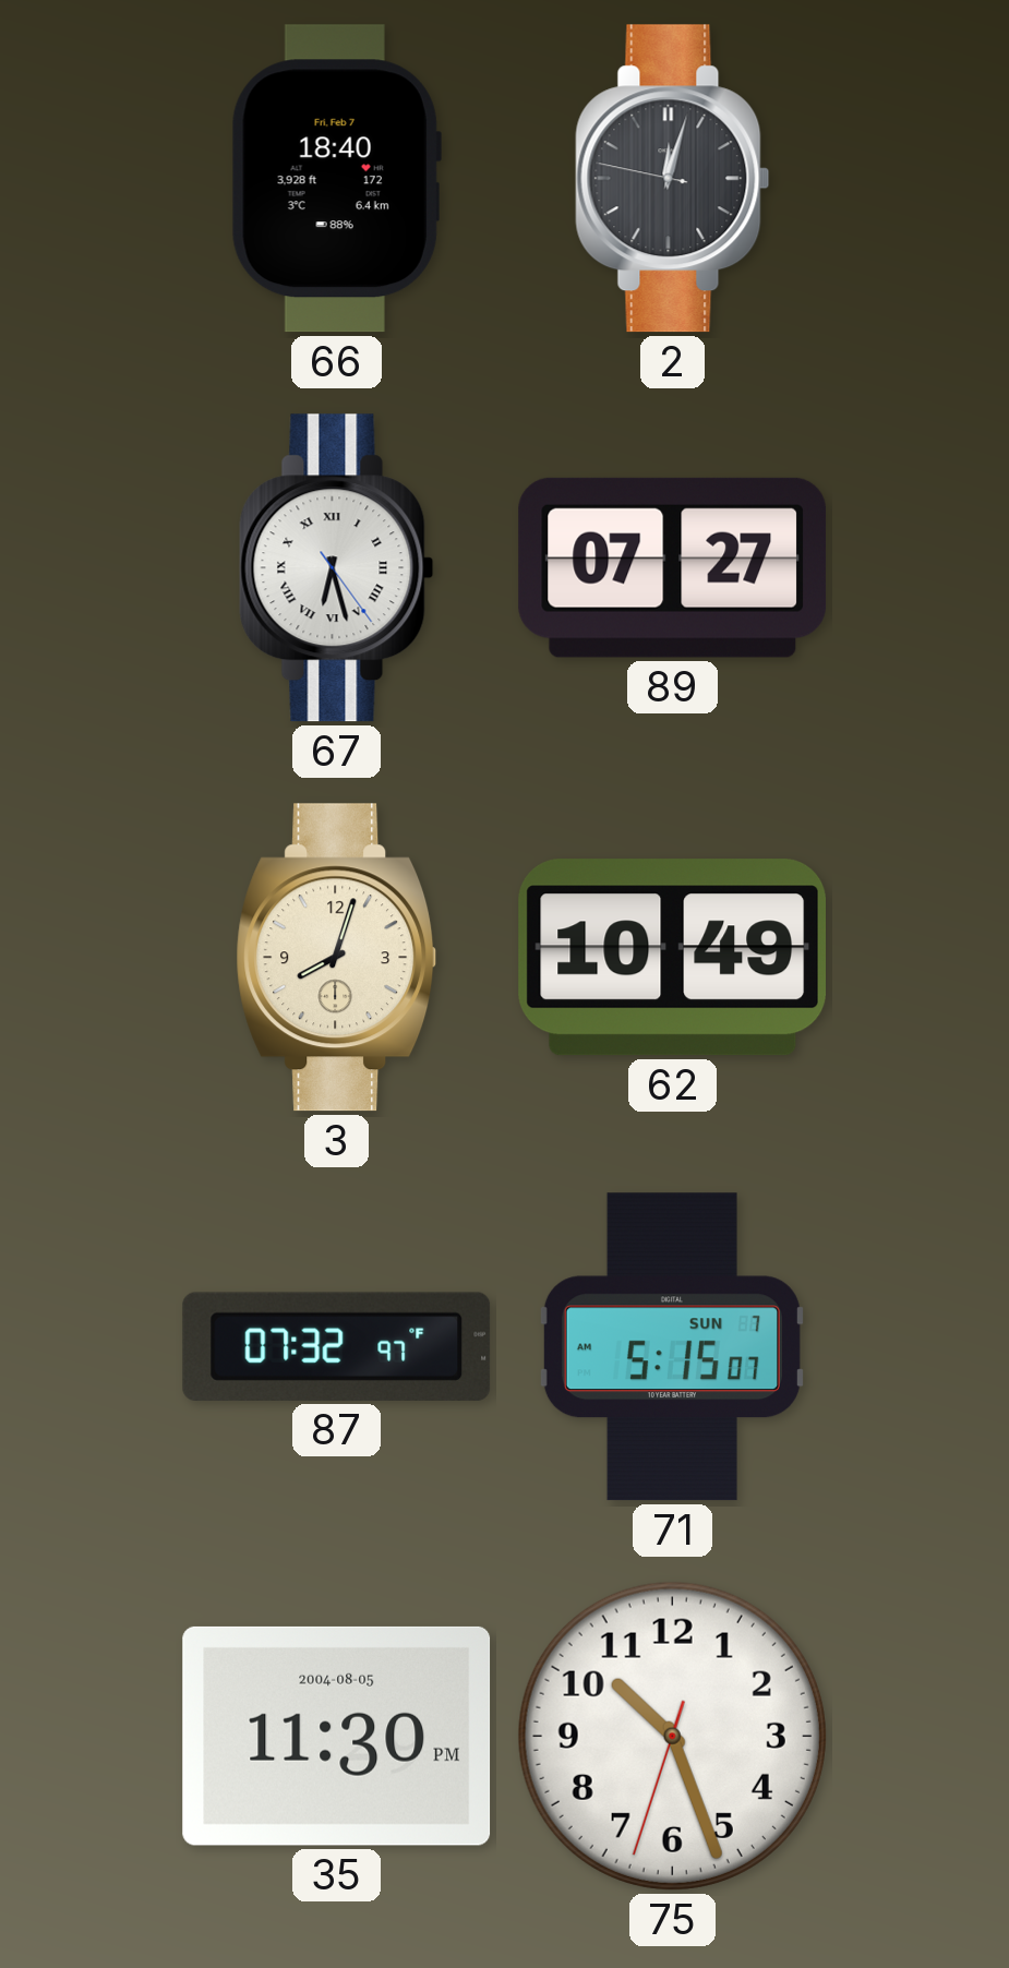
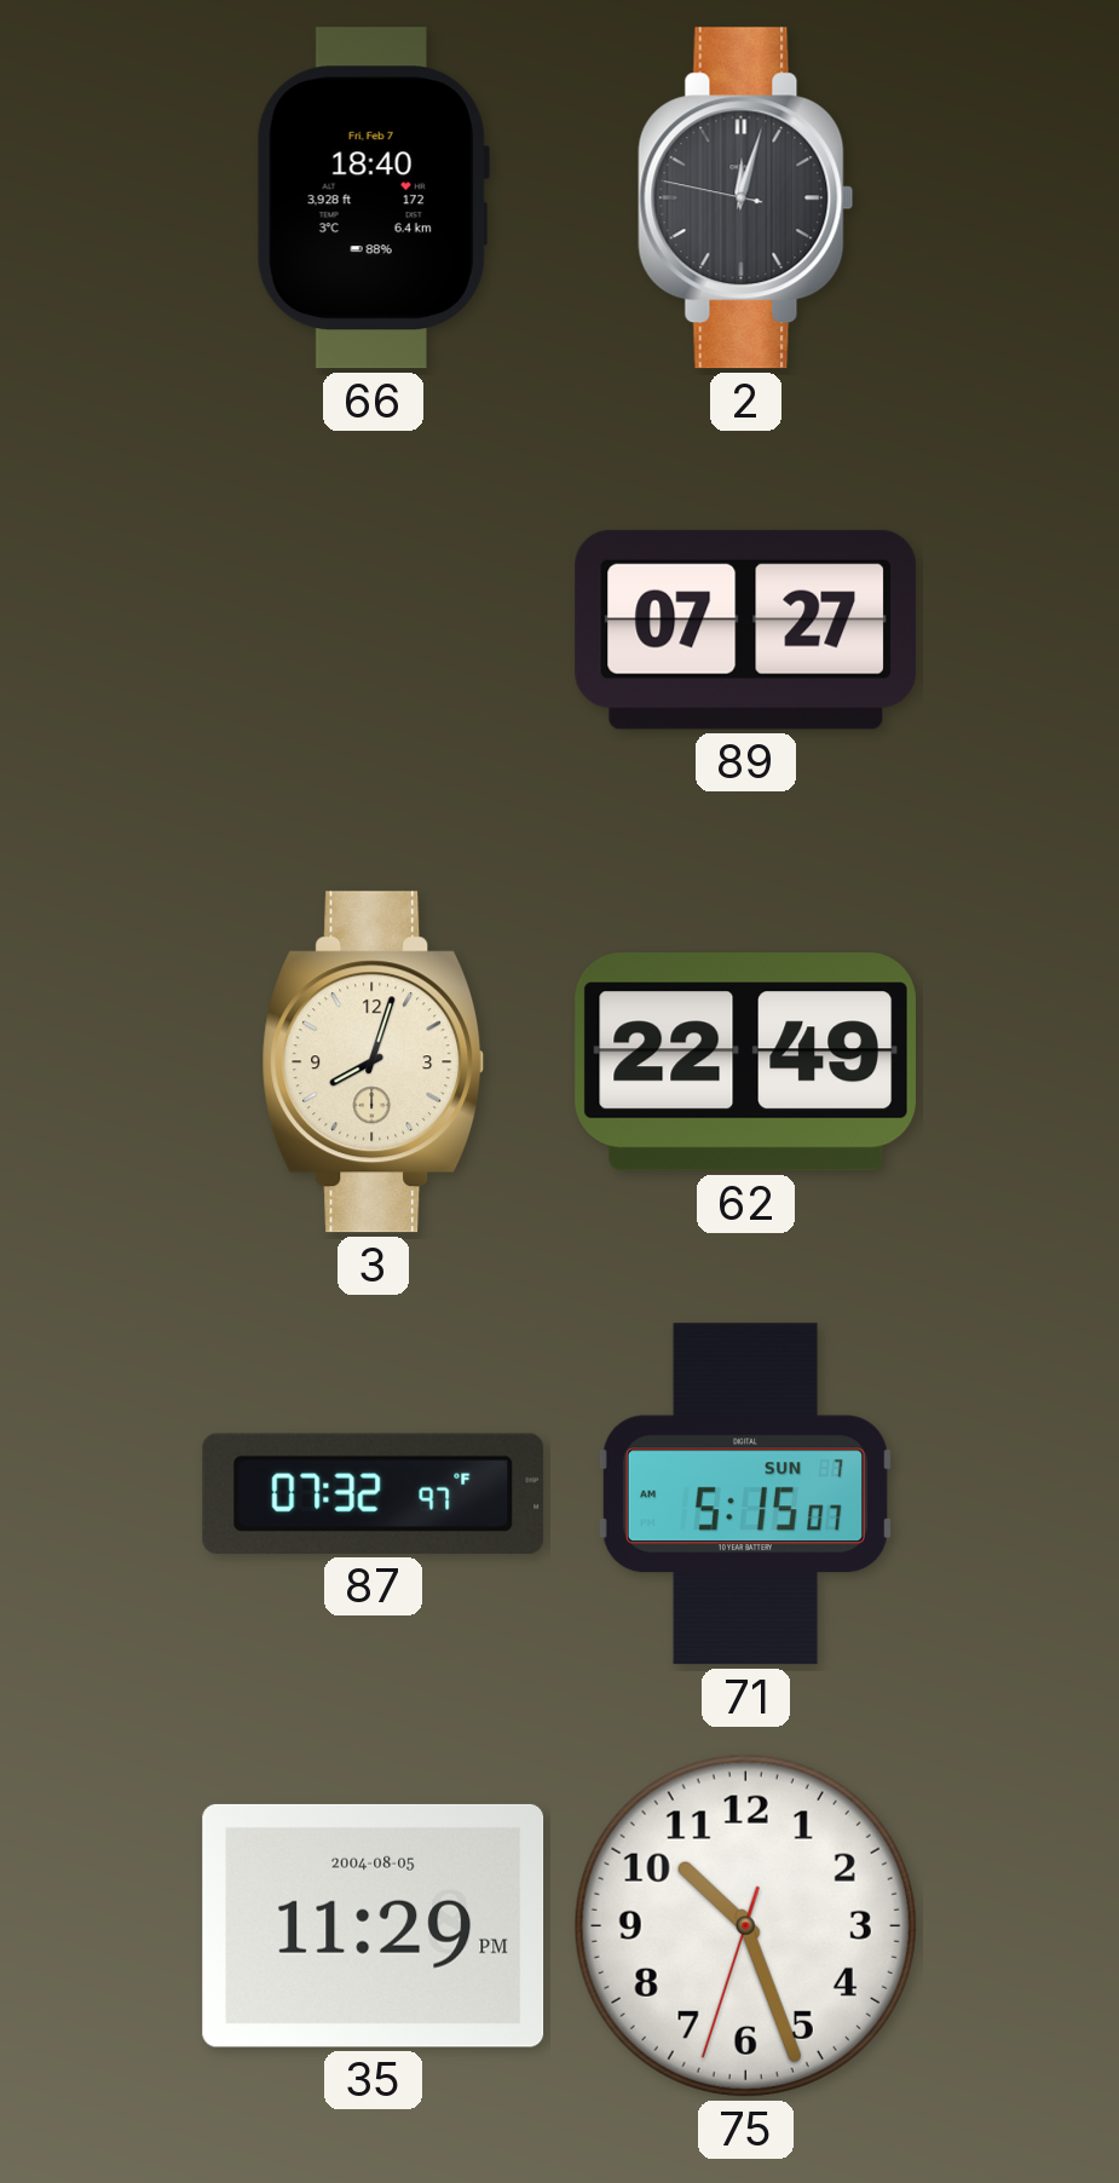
67: 6:27 -> none
62: 10:49 -> 22:49
35: 11:30 -> 11:29
